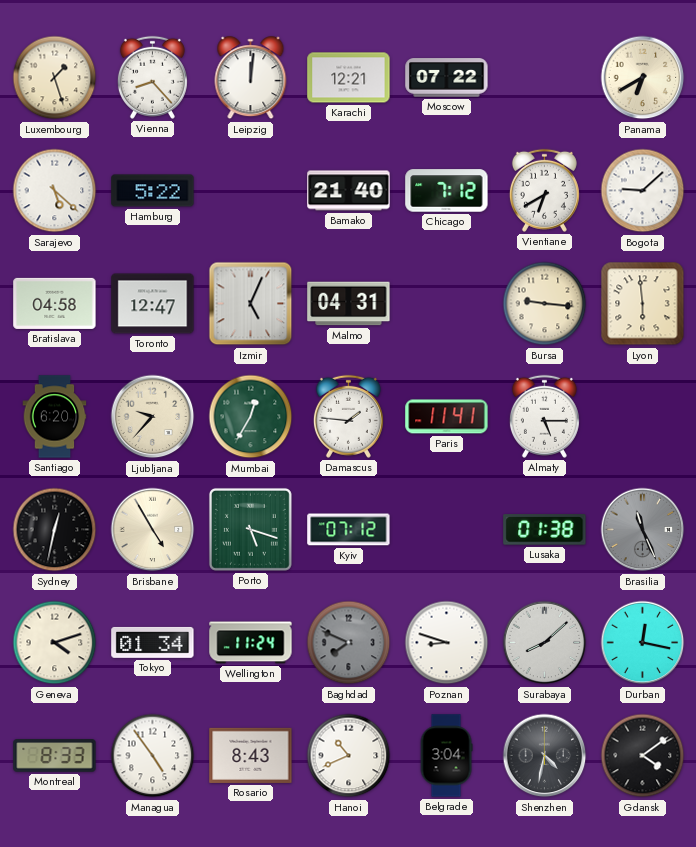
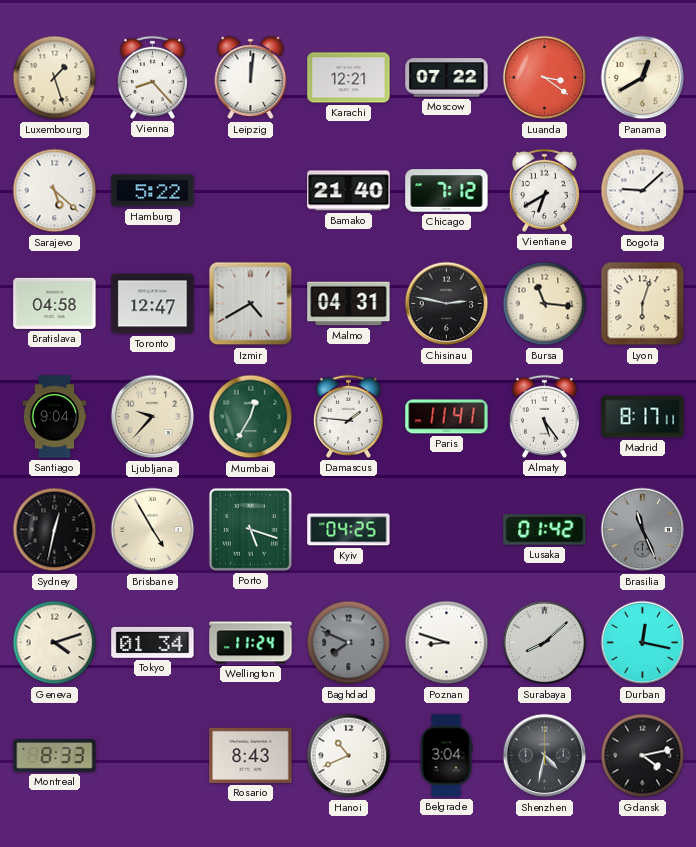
Luanda: none -> 3:21
Panama: 6:40 -> 12:40
Izmir: 5:04 -> 4:40
Chisinau: none -> 2:47
Bursa: 9:16 -> 11:16
Lyon: 5:59 -> 6:03
Santiago: 6:20 -> 9:04
Almaty: 5:15 -> 5:24
Madrid: none -> 8:17
Kyiv: 07:12 -> 04:25
Lusaka: 01:38 -> 01:42
Managua: 4:54 -> none
Gdansk: 4:09 -> 4:13
